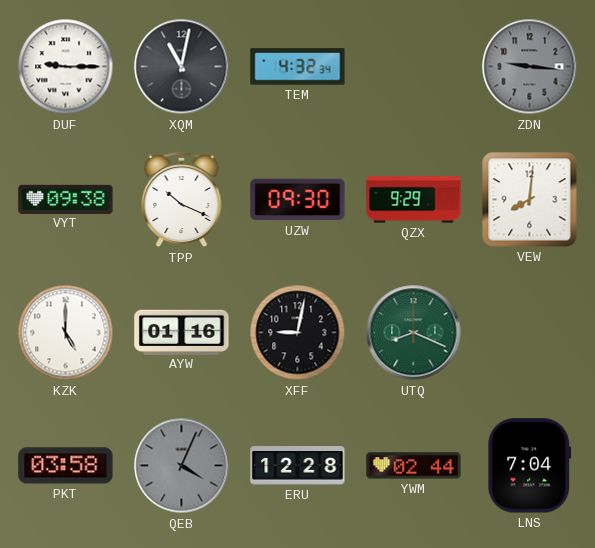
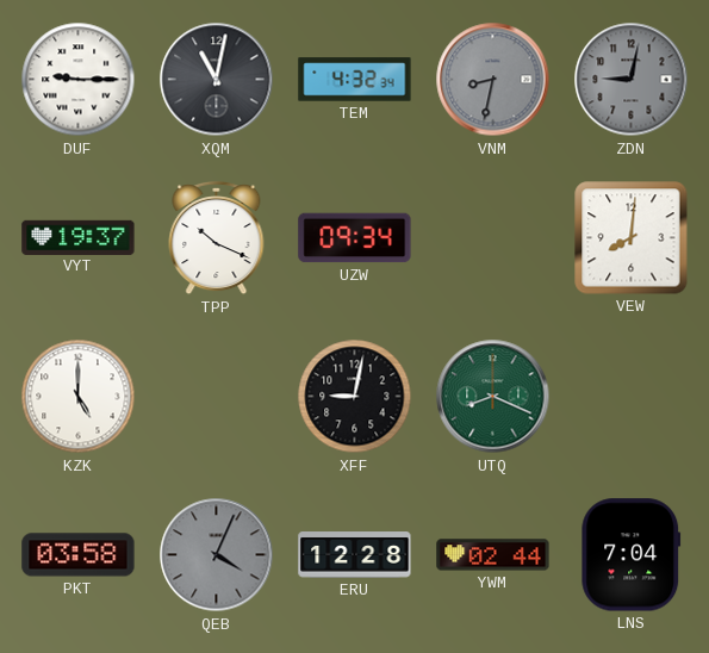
VNM: none -> 8:32
ZDN: 9:16 -> 9:02
VYT: 09:38 -> 19:37
UZW: 09:30 -> 09:34
QZX: 9:29 -> none
AYW: 01:16 -> none
